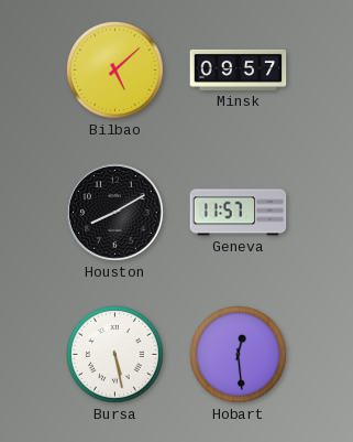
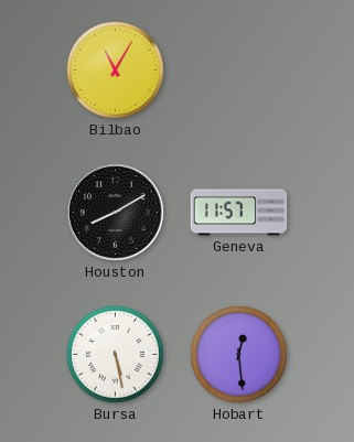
Bilbao: 5:08 -> 11:05
Minsk: 09:57 -> none
